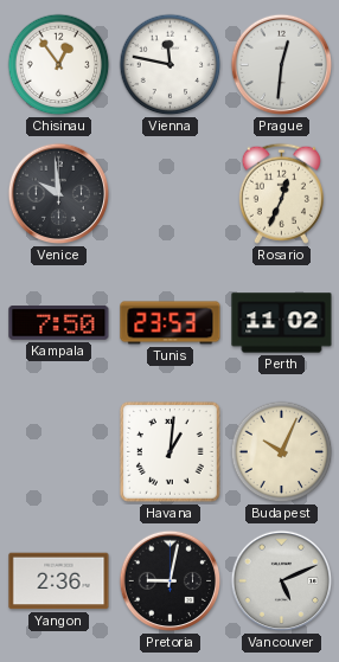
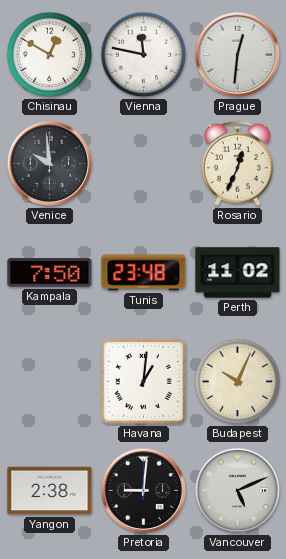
Chisinau: 12:54 -> 12:50
Tunis: 23:53 -> 23:48
Yangon: 2:36 -> 2:38
Pretoria: 9:02 -> 9:01
